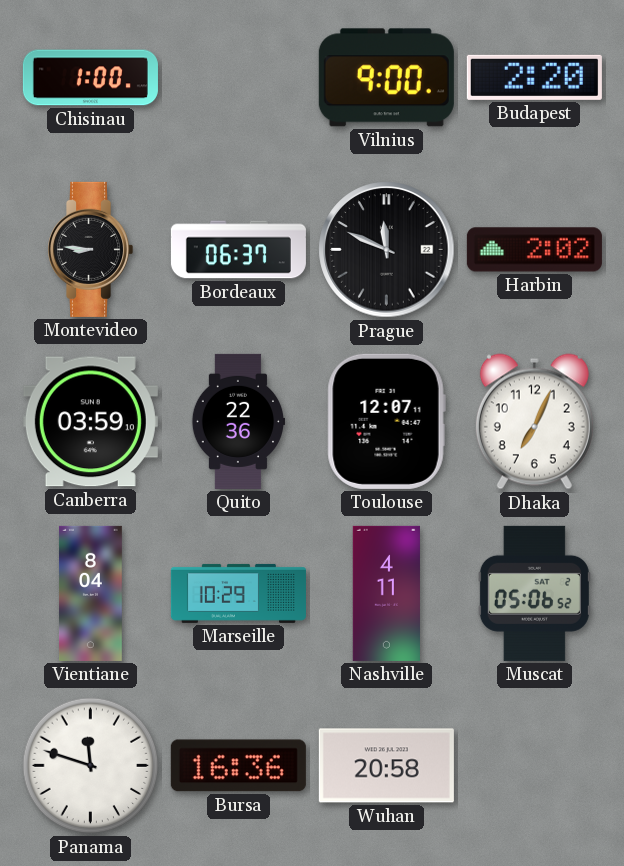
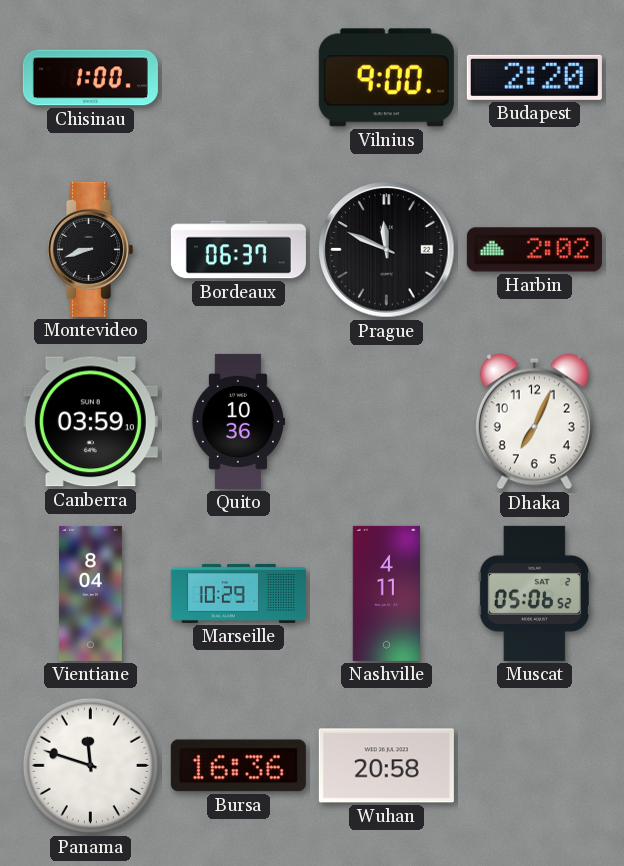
Montevideo: 8:46 -> 8:42
Quito: 22:36 -> 10:36
Toulouse: 12:07 -> none
